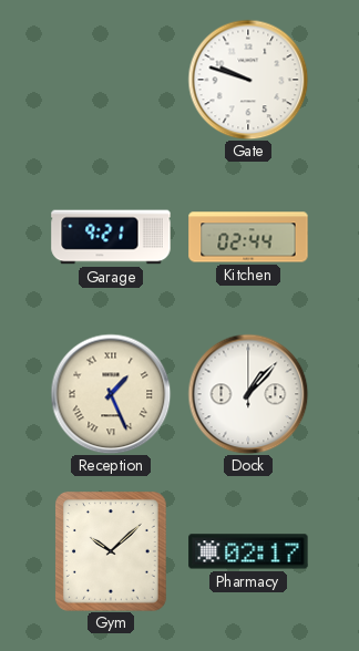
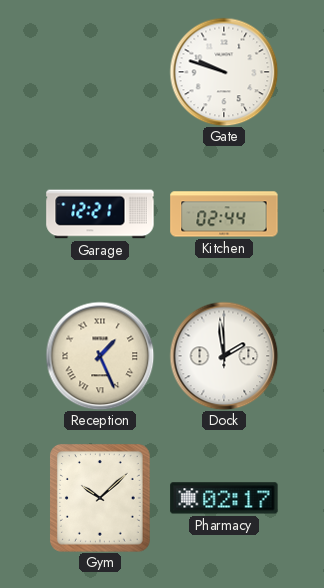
Garage: 9:21 -> 12:21
Dock: 1:07 -> 1:59
